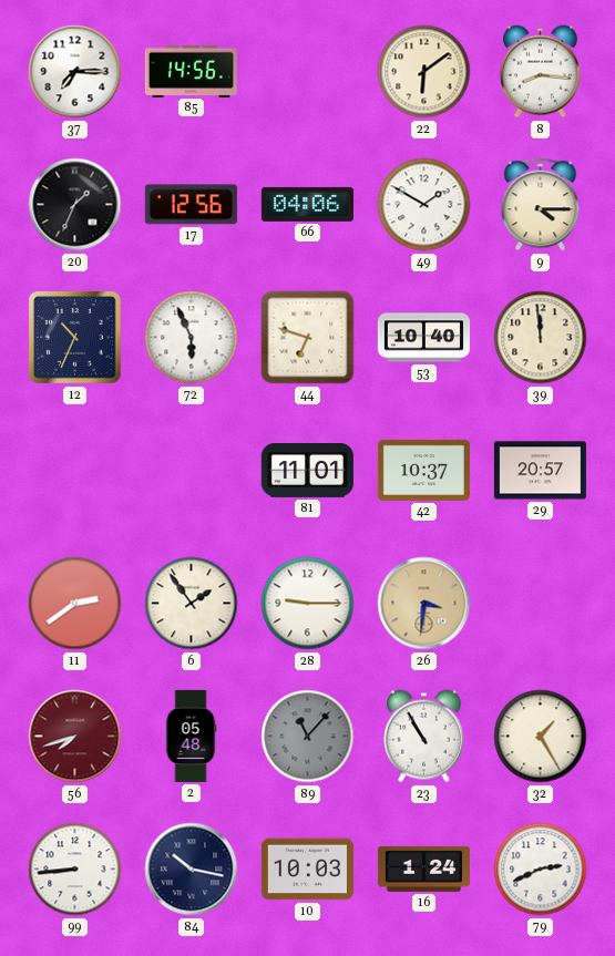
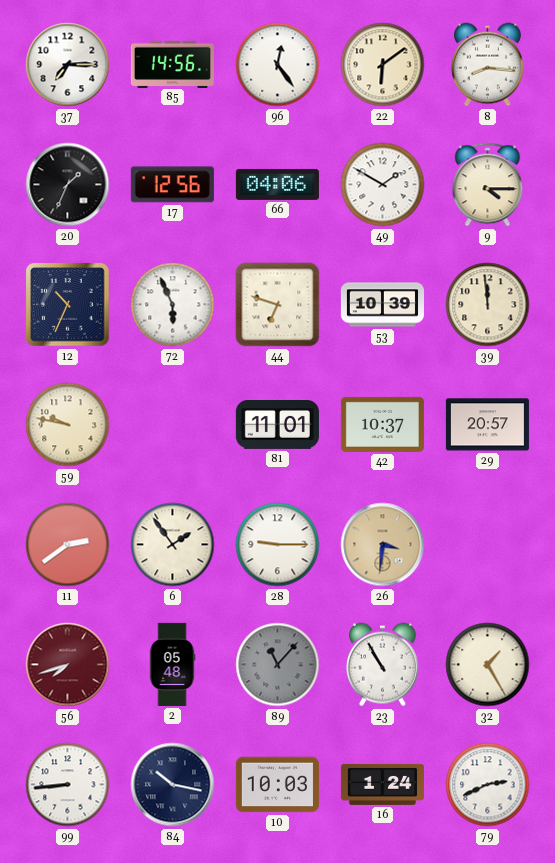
96: none -> 12:24
53: 10:40 -> 10:39
59: none -> 9:47
